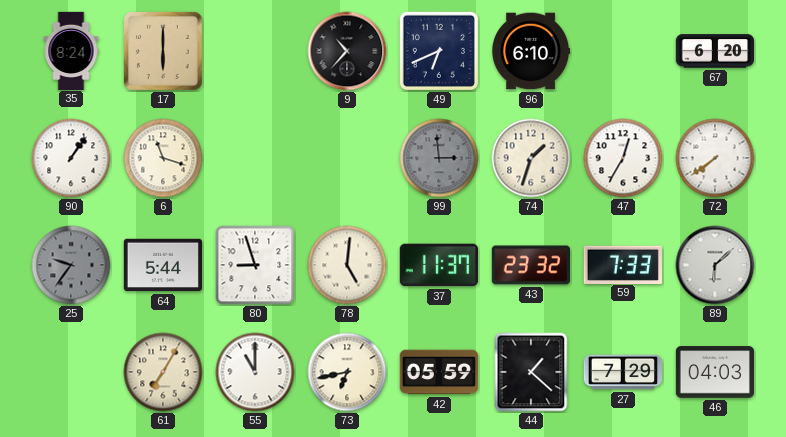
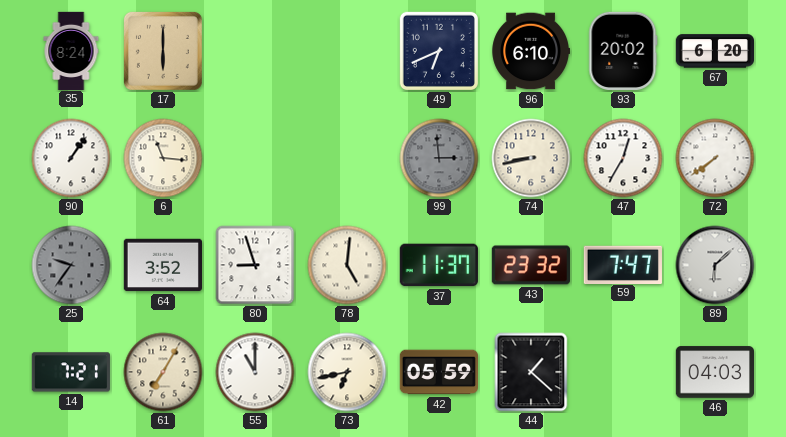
9: 10:37 -> none
93: none -> 20:02
6: 11:18 -> 11:16
74: 1:33 -> 8:43
64: 5:44 -> 3:52
59: 7:33 -> 7:47
14: none -> 7:21
27: 7:29 -> none
